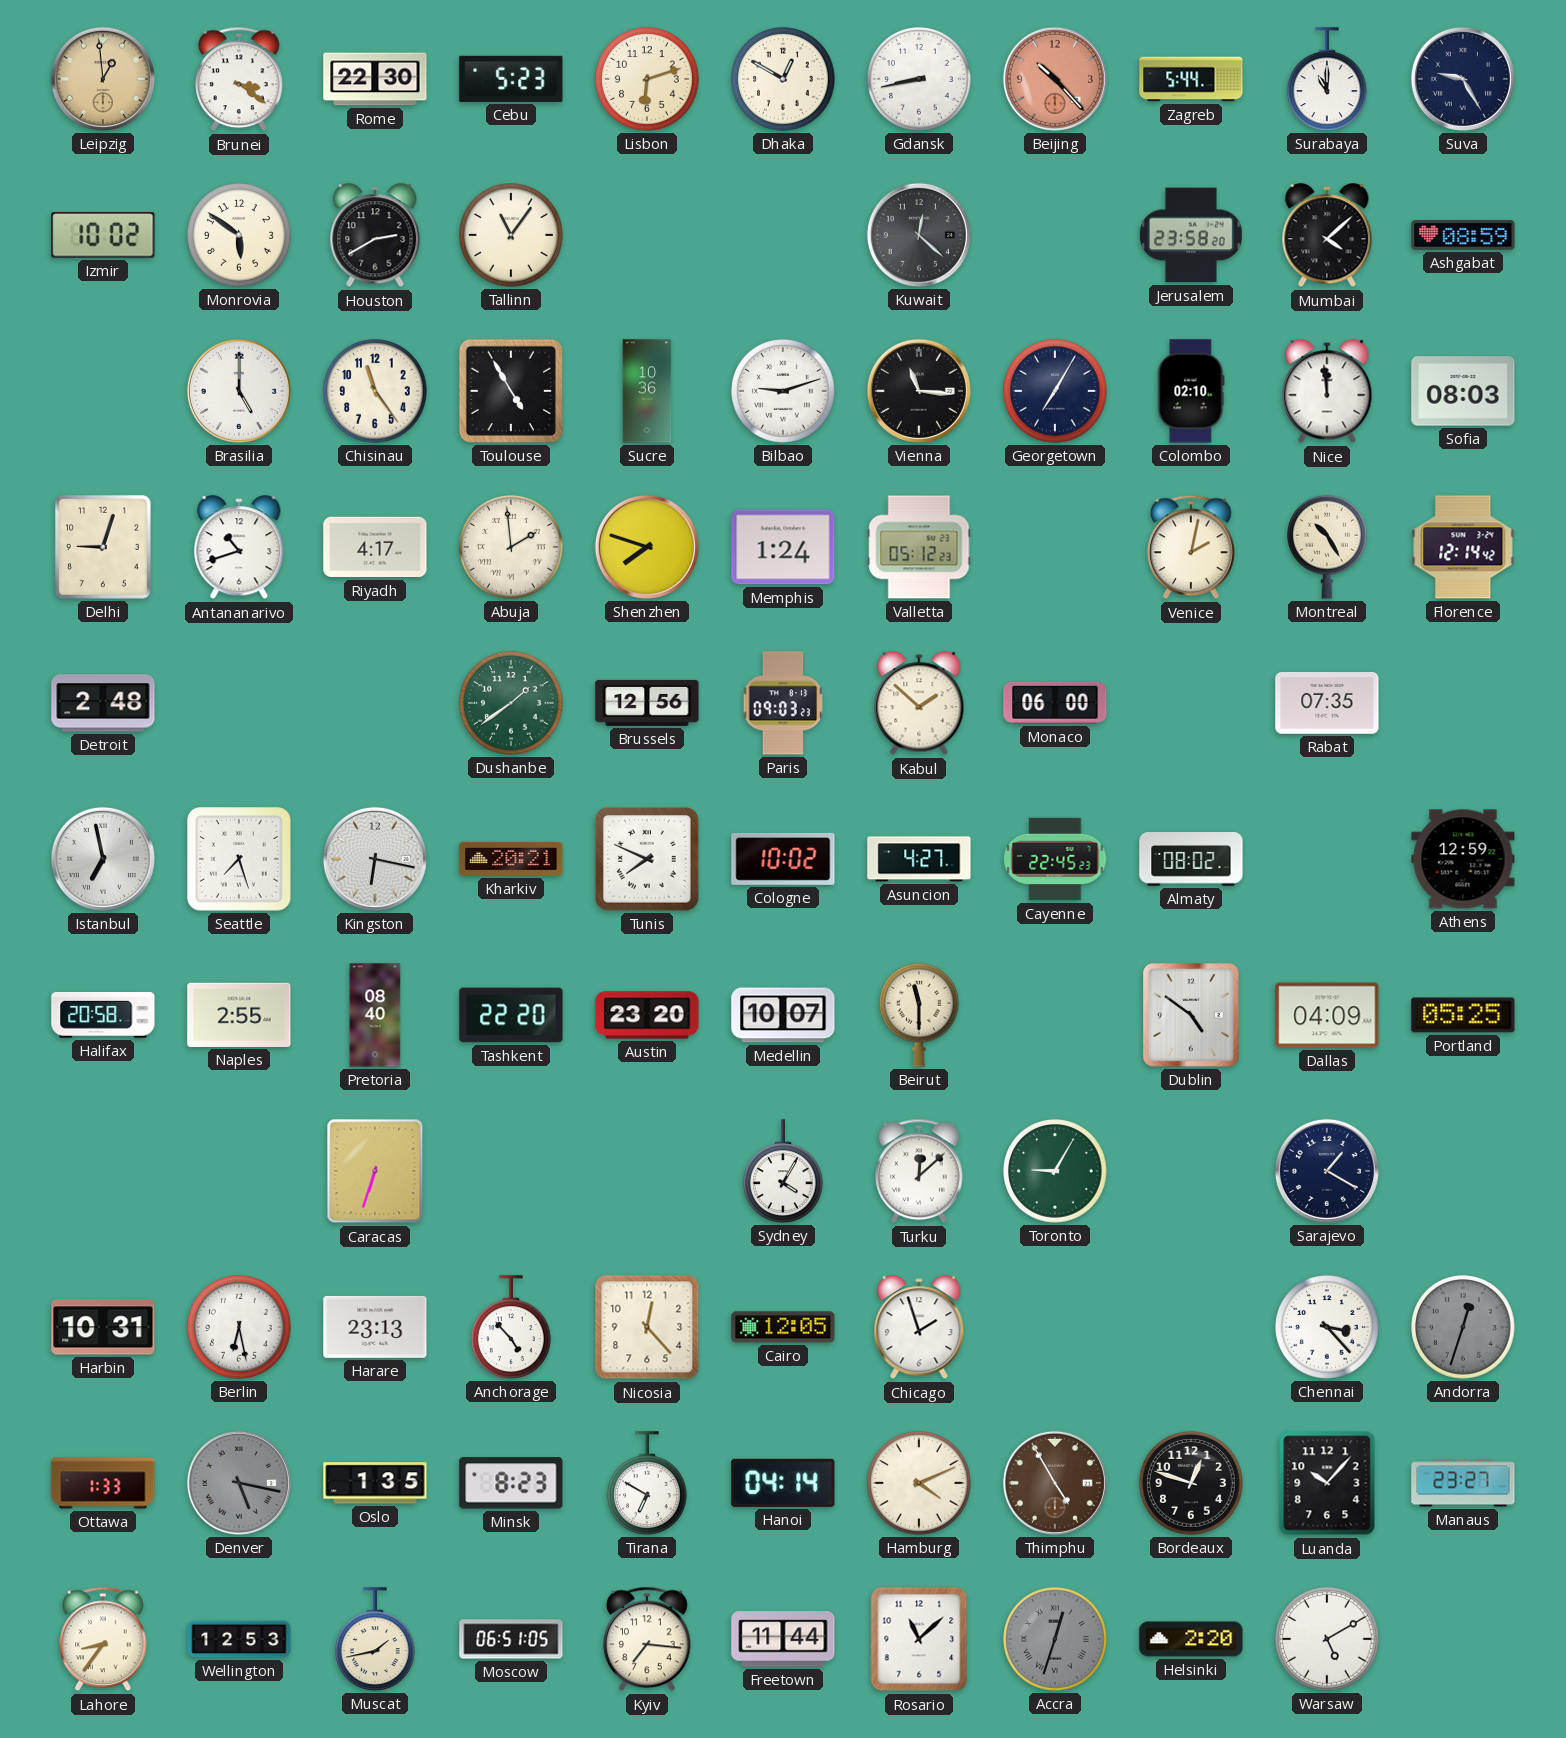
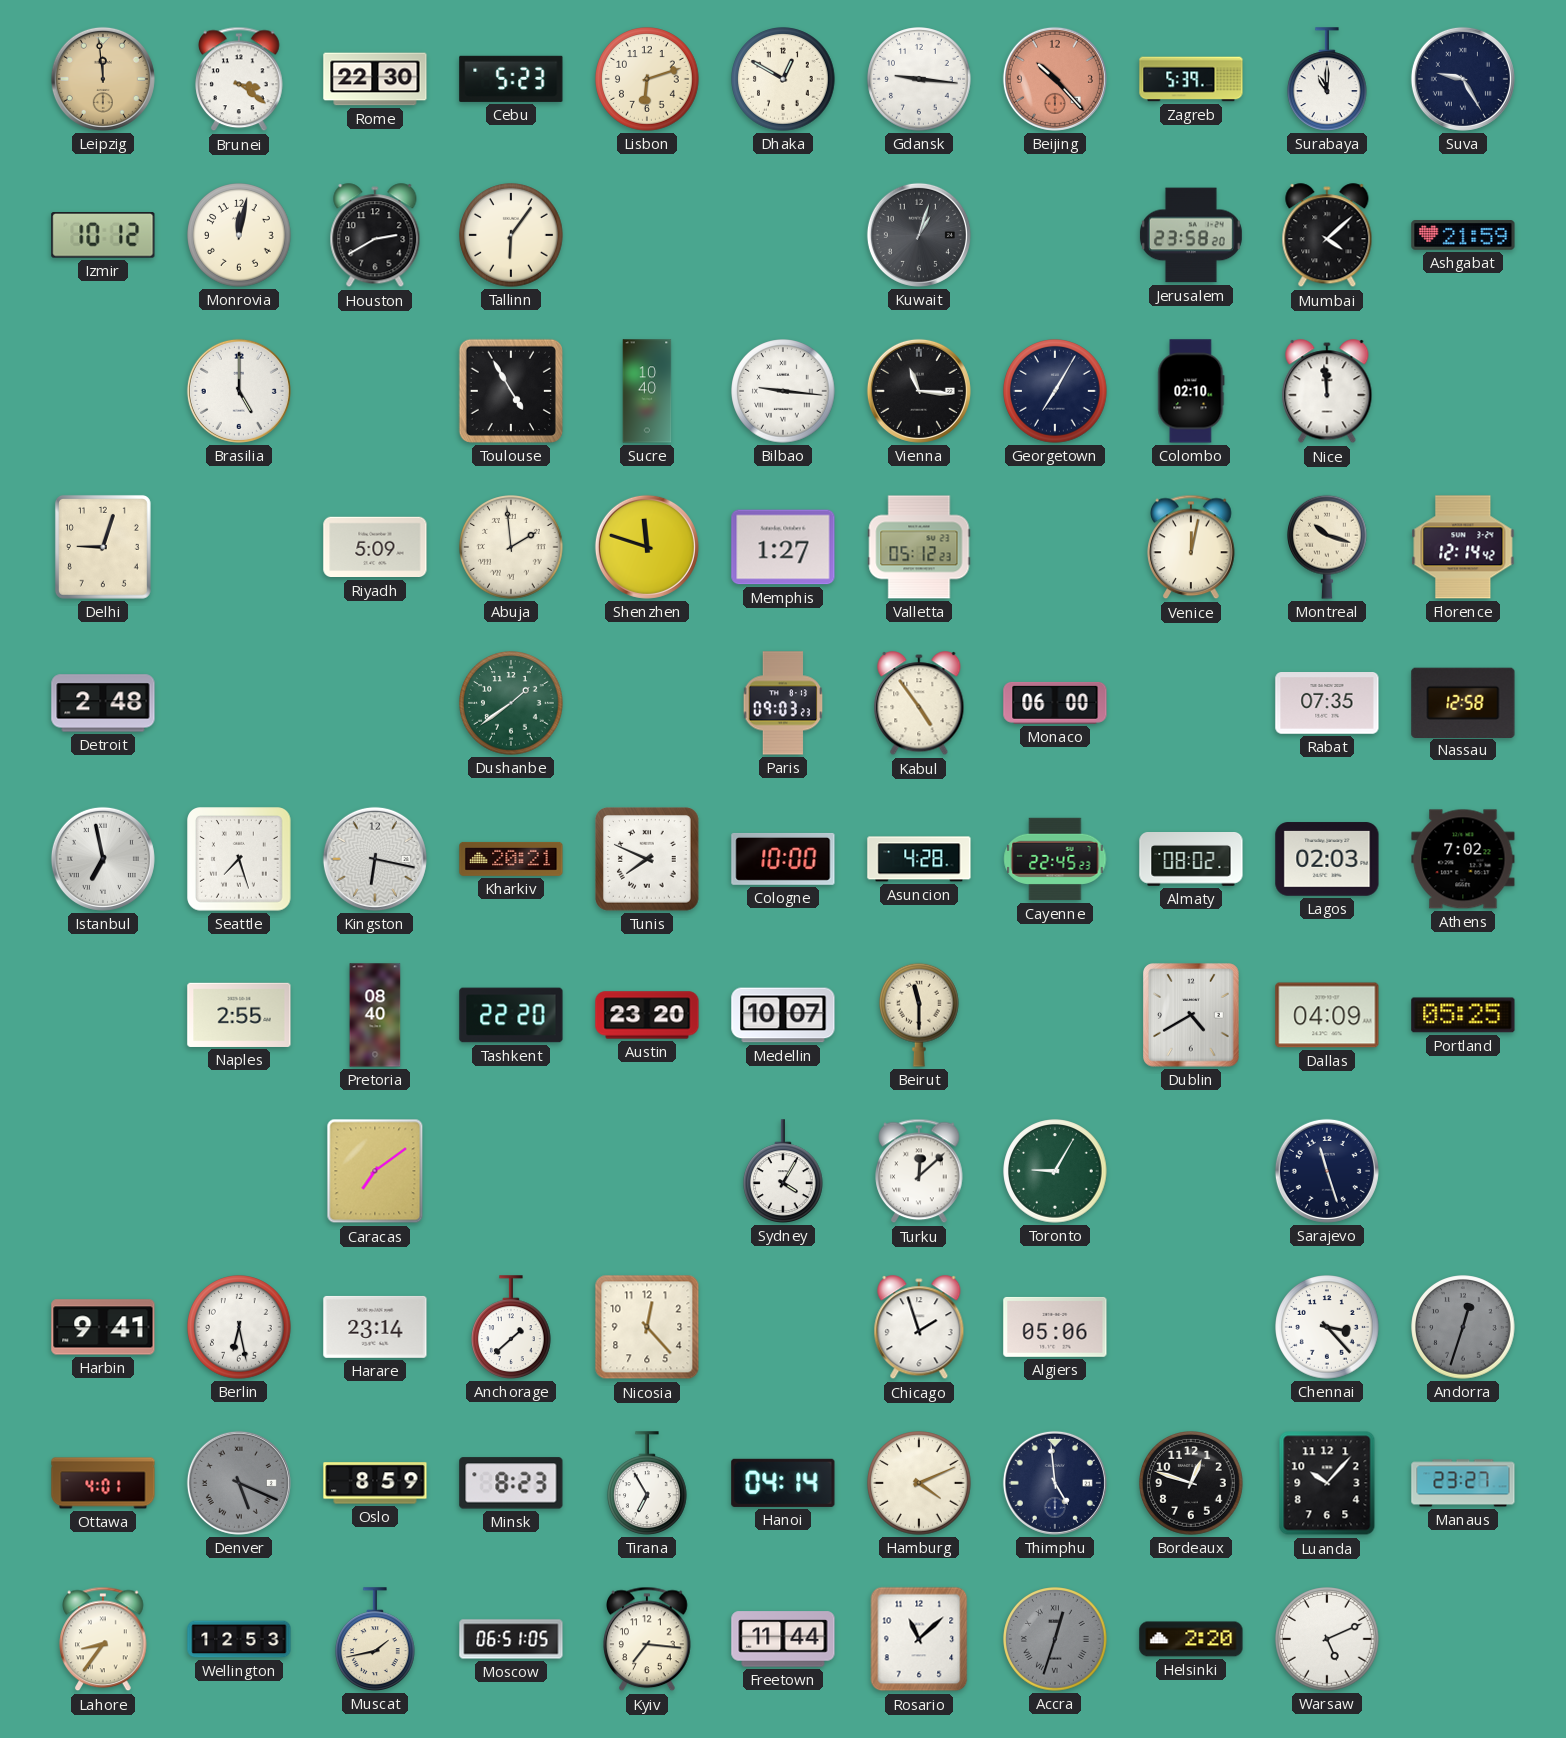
Leipzig: 12:59 -> 11:59
Gdansk: 8:43 -> 9:16
Zagreb: 5:44 -> 5:39
Izmir: 10:02 -> 10:12
Monrovia: 5:51 -> 12:02
Tallinn: 11:06 -> 6:06
Kuwait: 12:22 -> 1:03
Ashgabat: 08:59 -> 21:59
Chisinau: 11:24 -> none
Sucre: 10:36 -> 10:40
Bilbao: 9:12 -> 9:16
Sofia: 08:03 -> none
Antananarivo: 10:42 -> none
Riyadh: 4:17 -> 5:09
Shenzhen: 7:48 -> 11:48
Memphis: 1:24 -> 1:27
Venice: 2:02 -> 12:02
Montreal: 10:25 -> 10:18
Brussels: 12:56 -> none
Kabul: 1:52 -> 4:54
Nassau: none -> 12:58
Cologne: 10:02 -> 10:00
Asuncion: 4:27 -> 4:28
Lagos: none -> 02:03
Athens: 12:59 -> 7:02
Halifax: 20:58 -> none
Dublin: 4:51 -> 4:40
Caracas: 6:33 -> 7:09
Sarajevo: 1:20 -> 11:27
Harbin: 10:31 -> 9:41
Harare: 23:13 -> 23:14
Anchorage: 4:53 -> 1:38
Cairo: 12:05 -> none
Algiers: none -> 05:06
Ottawa: 1:33 -> 4:01
Denver: 5:17 -> 5:19
Oslo: 1:35 -> 8:59
Tirana: 6:50 -> 6:55
Thimphu: 4:55 -> 4:59
Thimphu dial: brown -> navy
Warsaw: 5:10 -> 5:11
